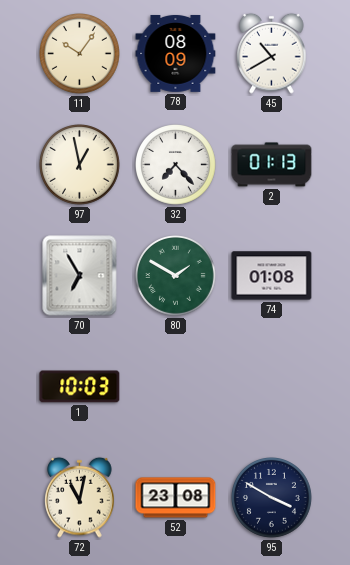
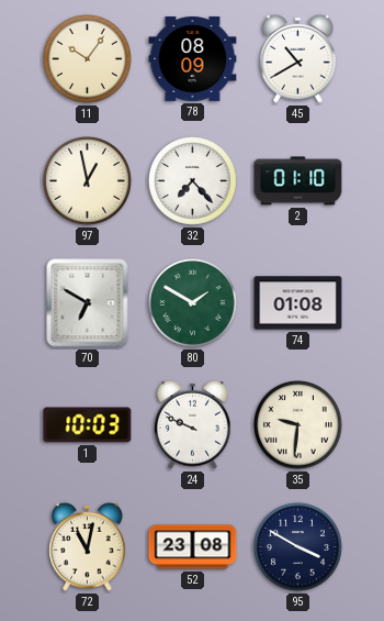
2: 01:13 -> 01:10
70: 6:55 -> 6:50
24: none -> 9:49
35: none -> 9:31
